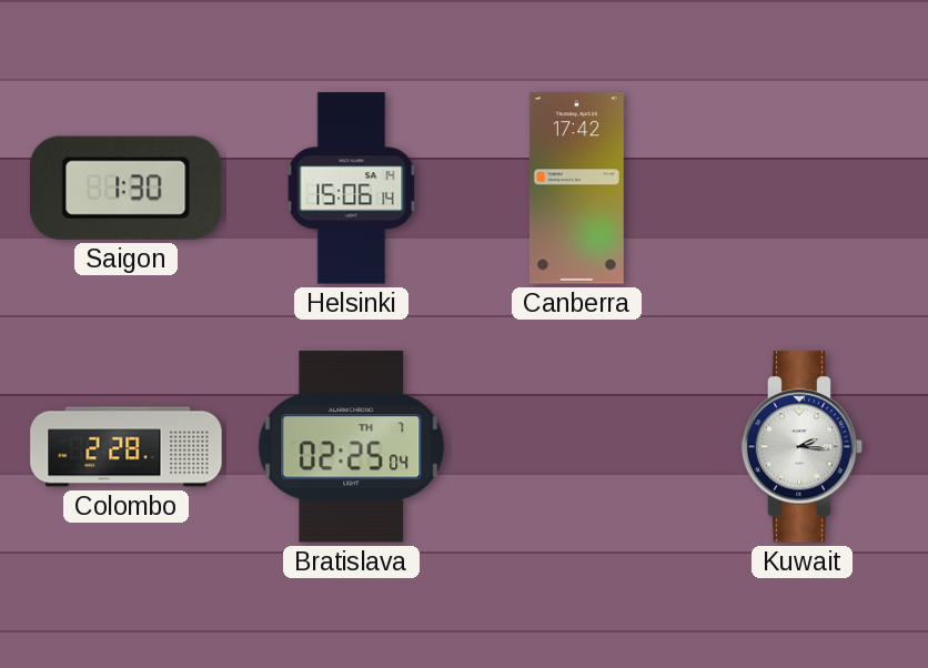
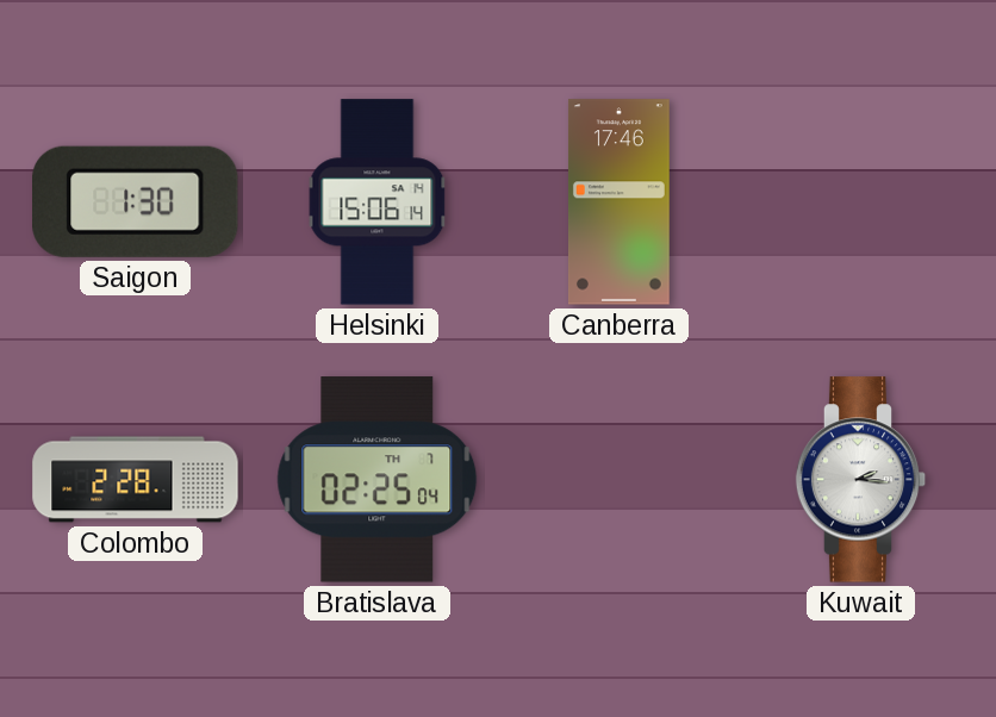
Canberra: 17:42 -> 17:46
